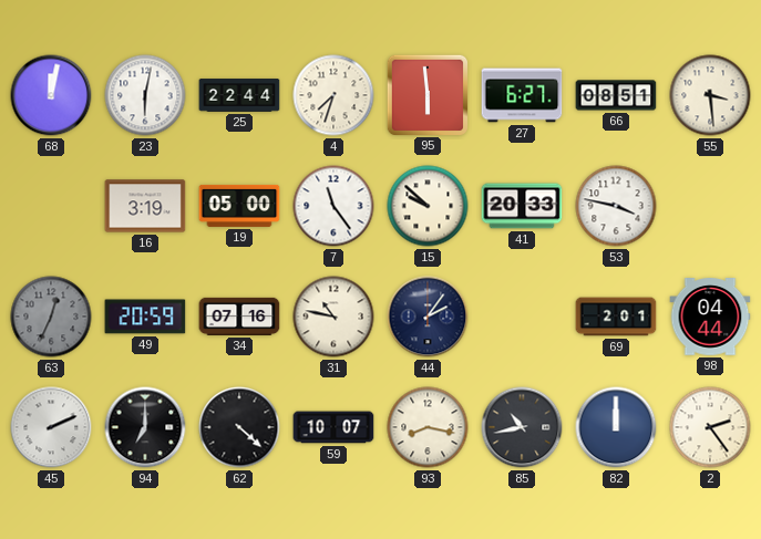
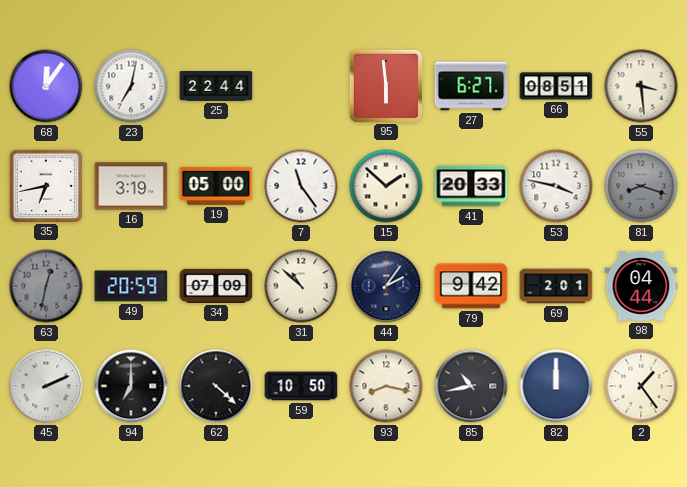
68: 12:02 -> 12:06
23: 6:02 -> 7:02
4: 7:33 -> none
35: none -> 6:43
15: 9:52 -> 1:52
81: none -> 8:18
63: 12:34 -> 12:32
34: 07:16 -> 07:09
31: 10:47 -> 10:52
79: none -> 9:42
59: 10:07 -> 10:50
2: 2:24 -> 1:24
